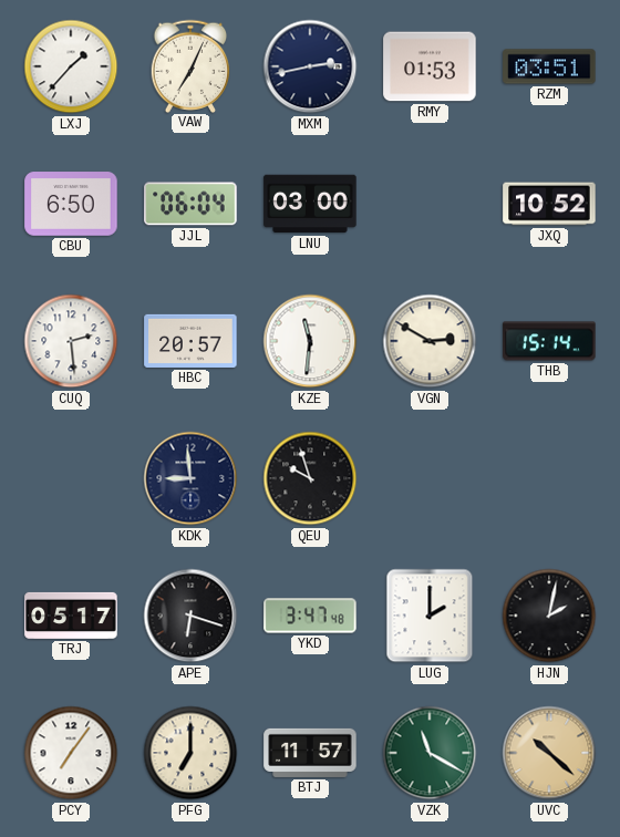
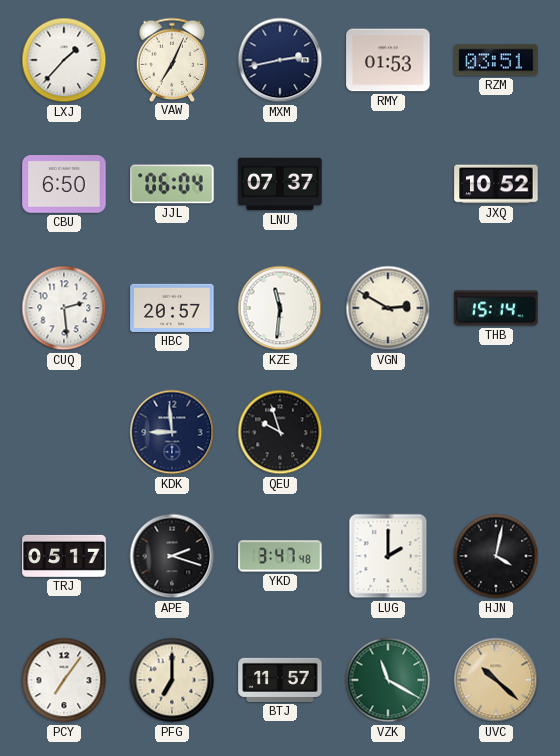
LNU: 03:00 -> 07:37
APE: 6:18 -> 2:18
HJN: 2:02 -> 4:02
